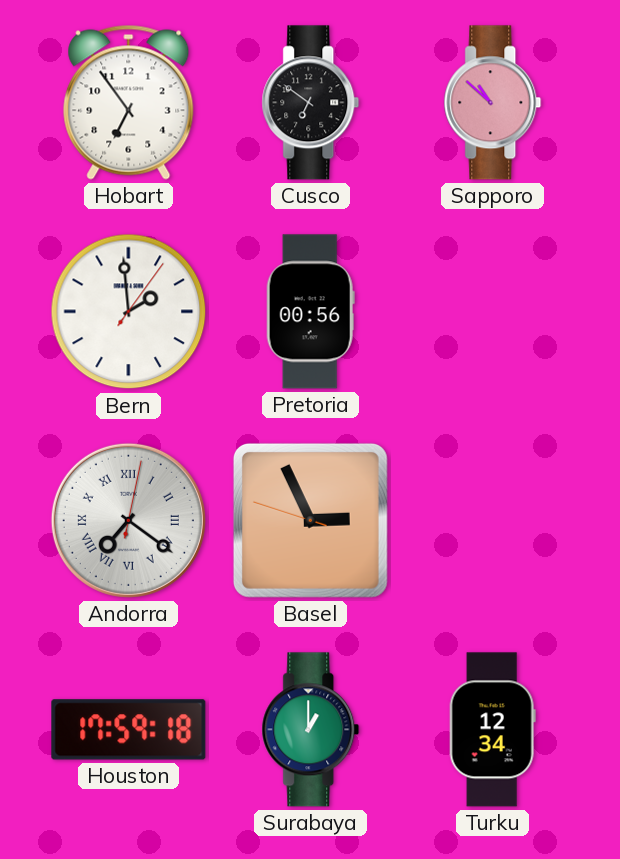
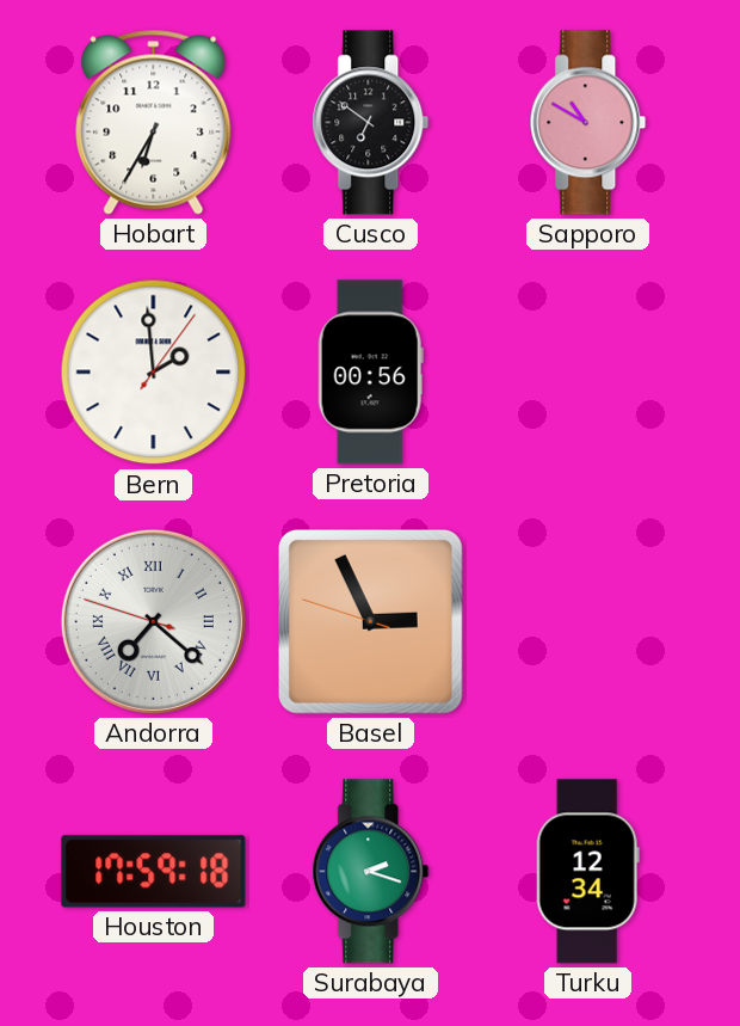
Hobart: 6:54 -> 6:35
Sapporo: 10:52 -> 10:50
Andorra: 7:21:02 -> 7:21:48
Surabaya: 1:00 -> 2:18
